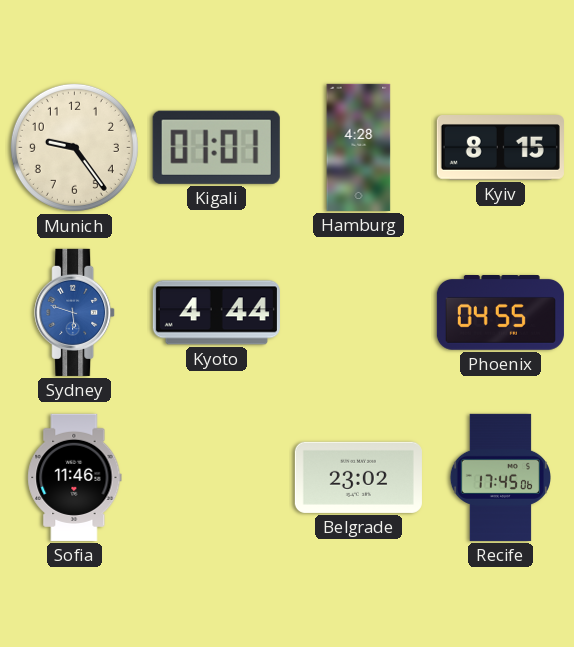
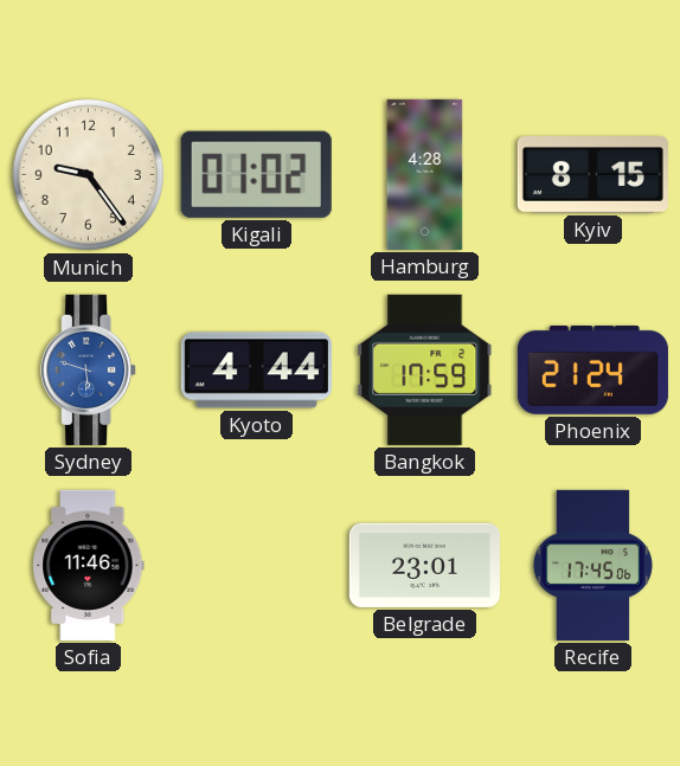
Kigali: 01:01 -> 01:02
Bangkok: none -> 17:59
Phoenix: 04:55 -> 21:24
Belgrade: 23:02 -> 23:01
